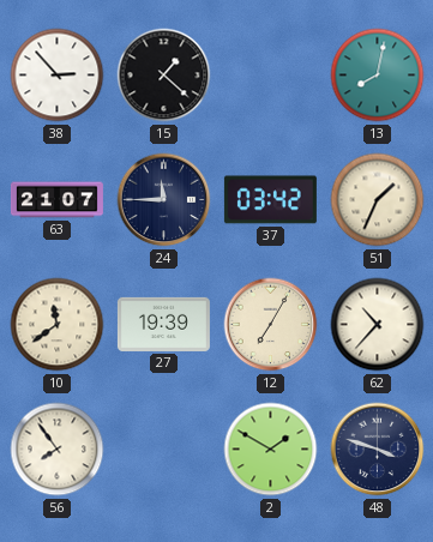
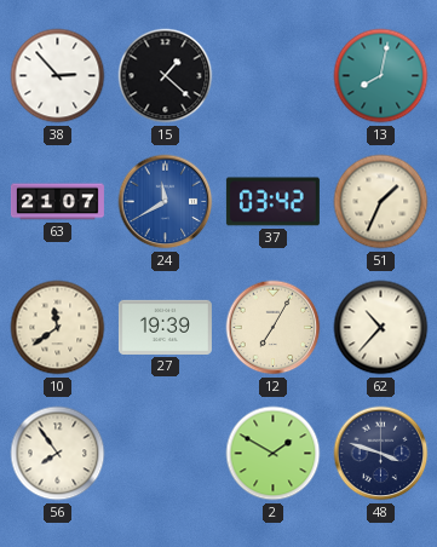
24: 11:45 -> 11:40
24 dial: navy -> blue
